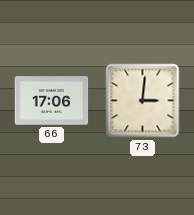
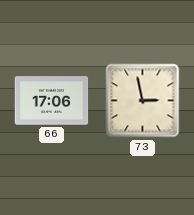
73: 3:01 -> 2:58
